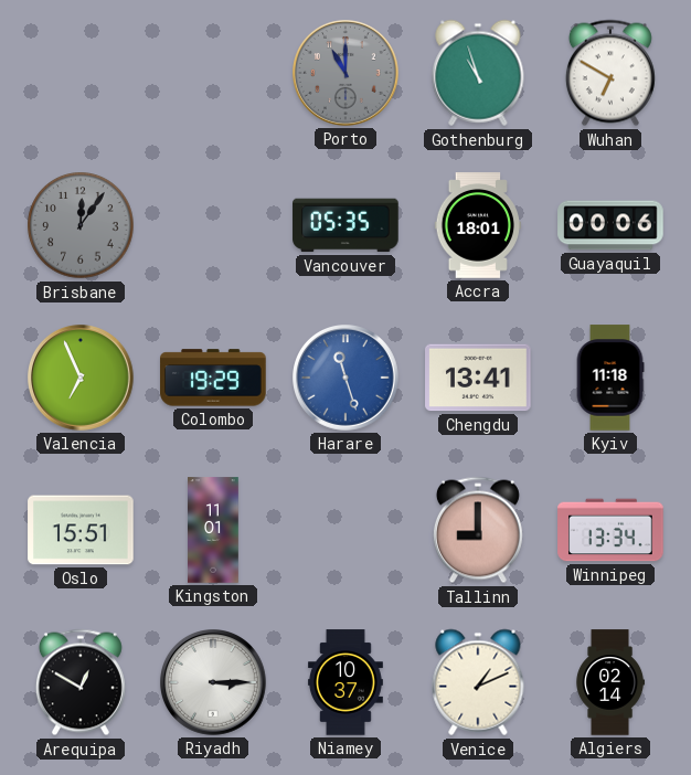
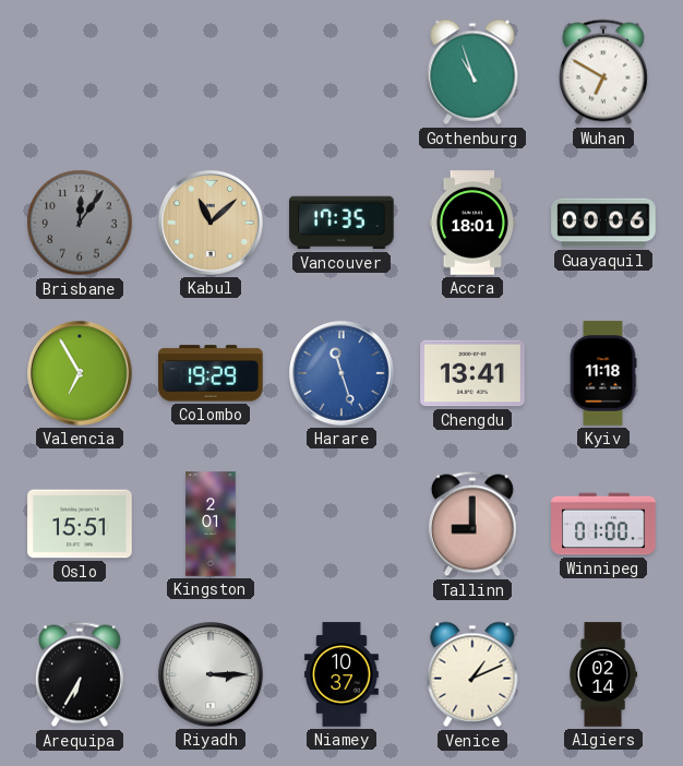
Porto: 11:00 -> none
Kabul: none -> 11:08
Vancouver: 05:35 -> 17:35
Valencia: 6:56 -> 6:55
Kingston: 11:01 -> 2:01
Winnipeg: 13:34 -> 01:00
Arequipa: 12:50 -> 6:35
